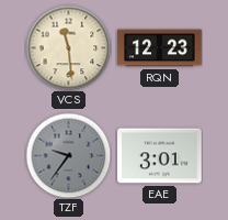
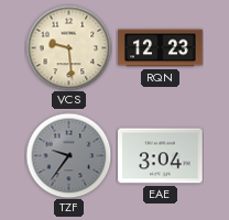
VCS: 11:29 -> 9:29
EAE: 3:01 -> 3:04
